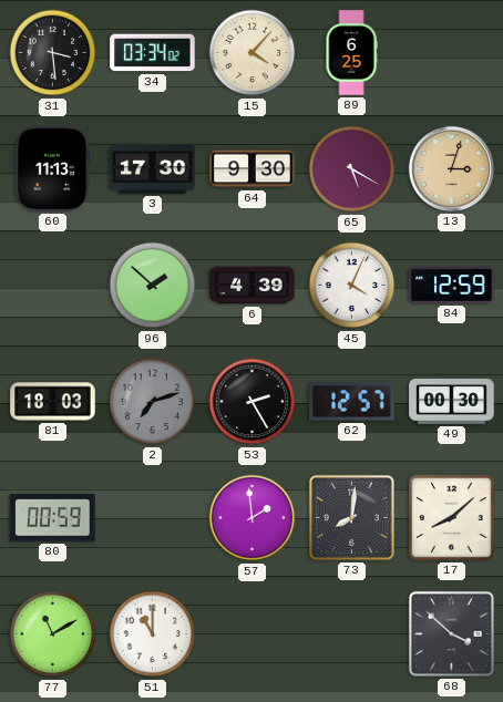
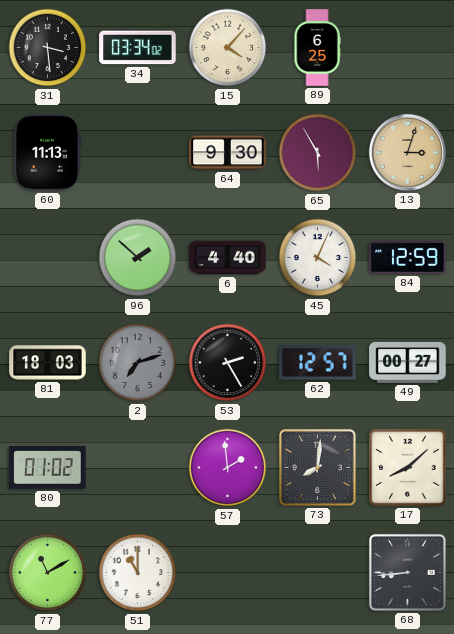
3: 17:30 -> none
65: 5:20 -> 5:55
6: 4:39 -> 4:40
49: 00:30 -> 00:27
80: 00:59 -> 01:02
68: 3:52 -> 8:44
